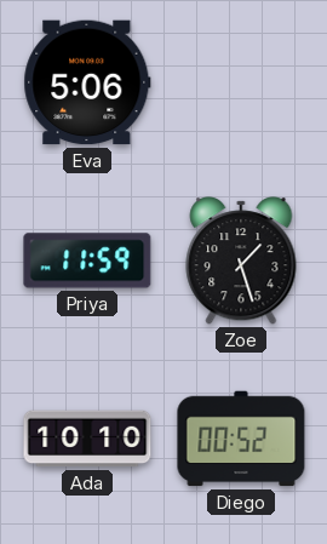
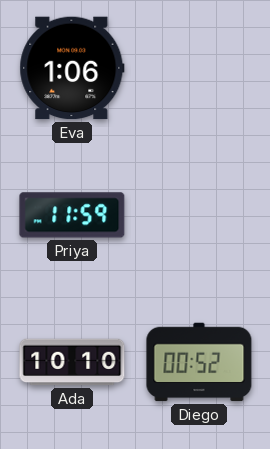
Eva: 5:06 -> 1:06
Zoe: 1:27 -> none
